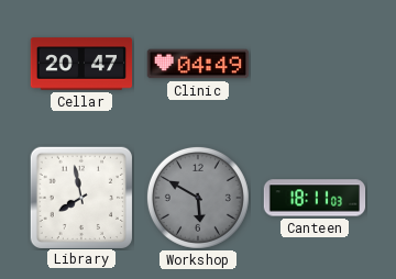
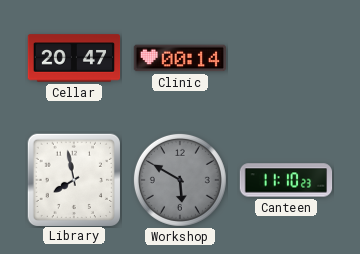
Clinic: 04:49 -> 00:14
Canteen: 18:11 -> 11:10
